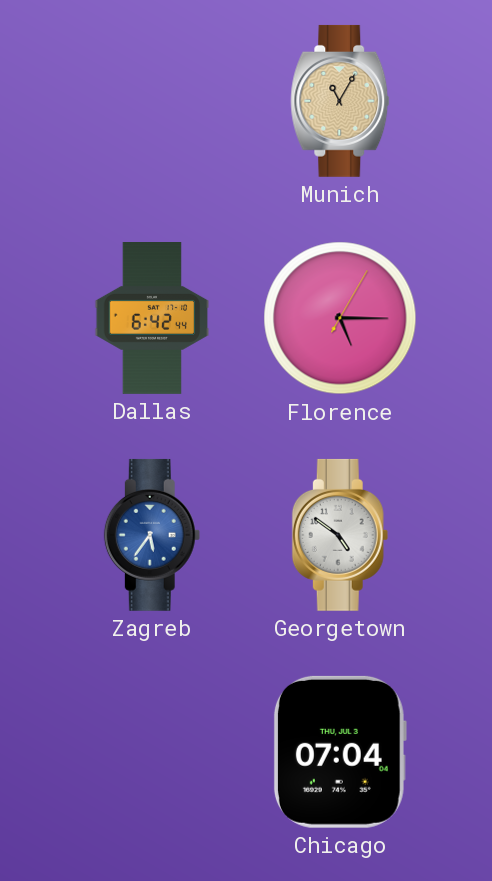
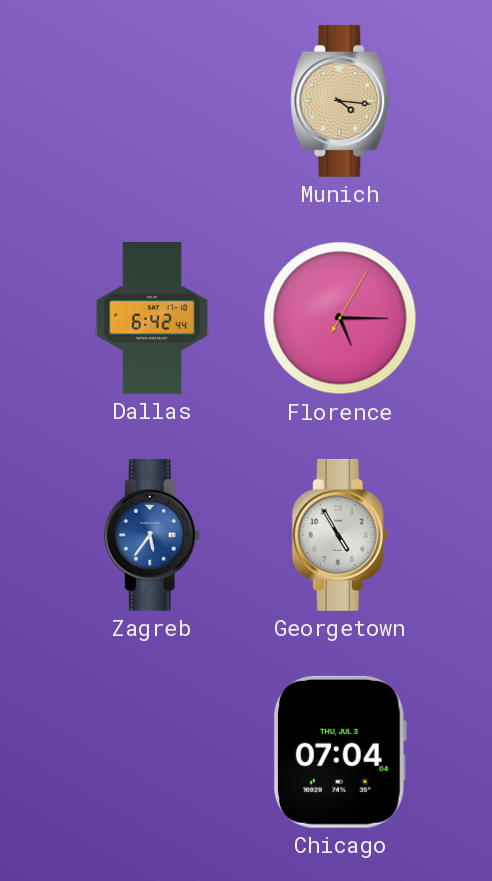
Munich: 11:05 -> 4:16
Georgetown: 4:51 -> 4:55
